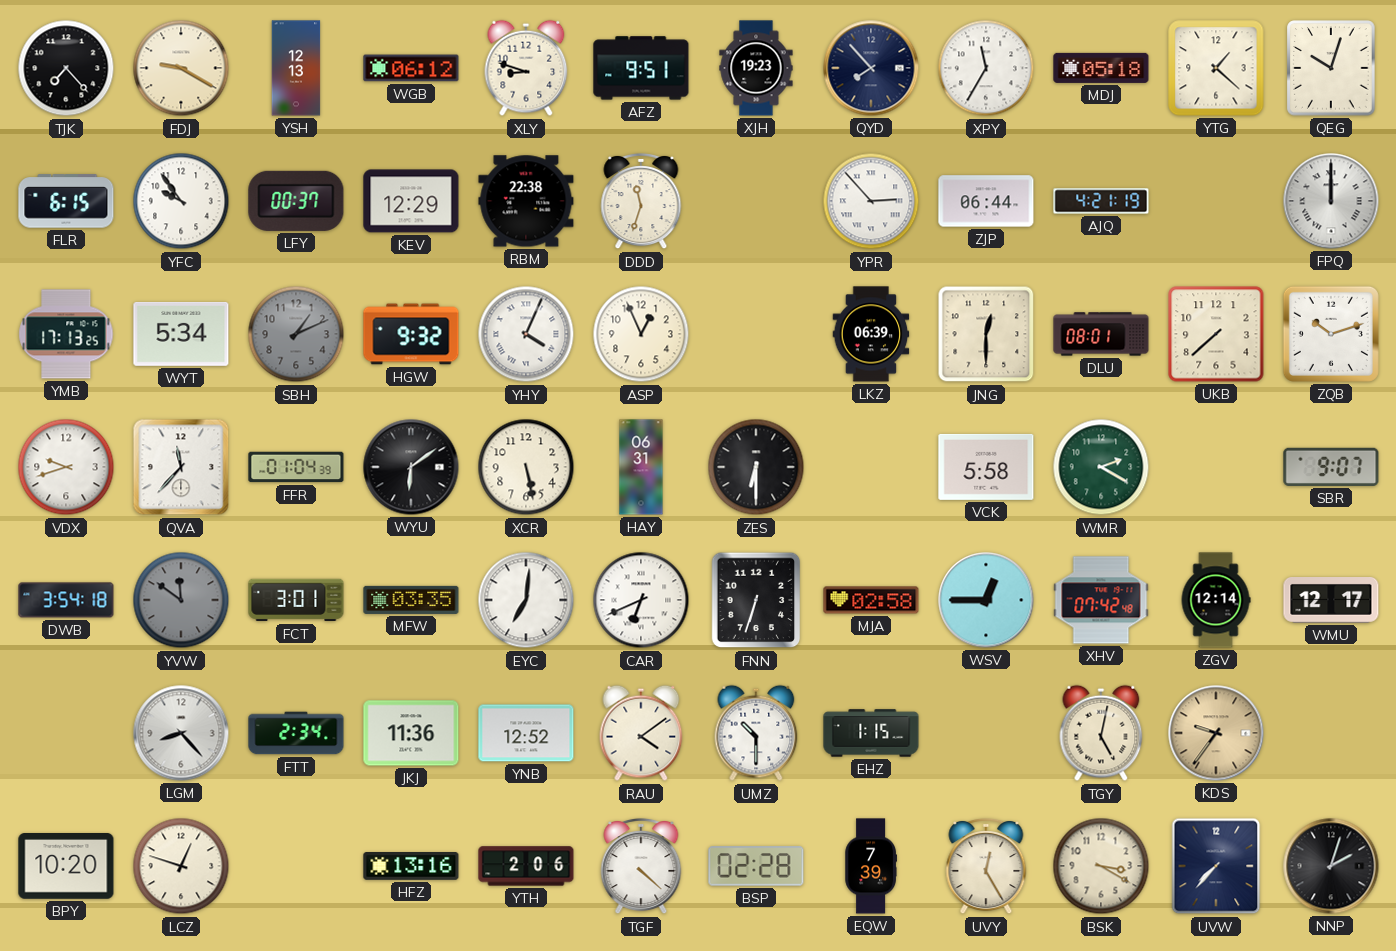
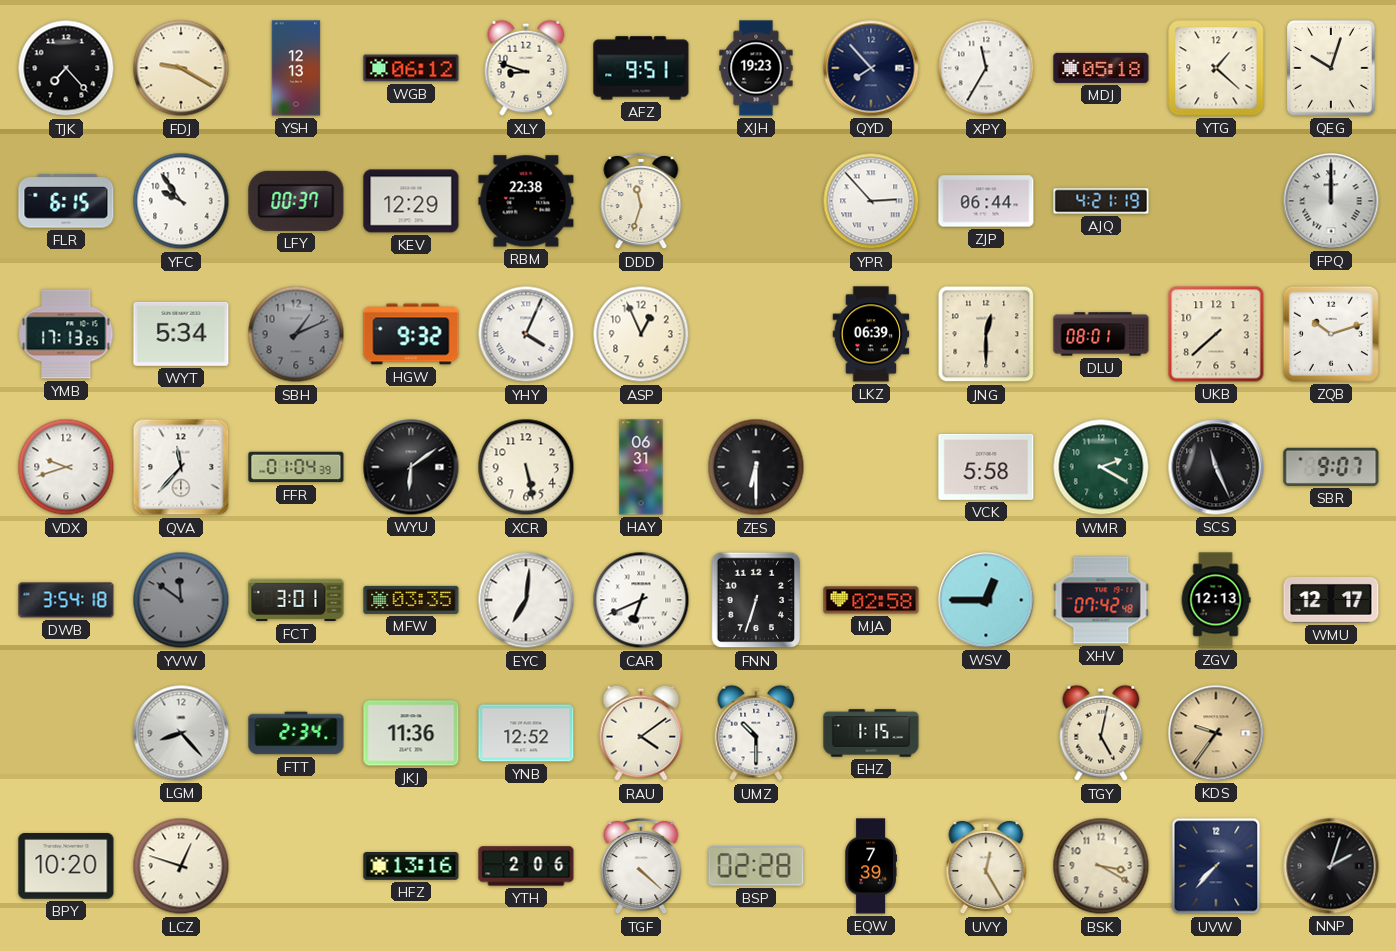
SCS: none -> 11:26
ZGV: 12:14 -> 12:13
